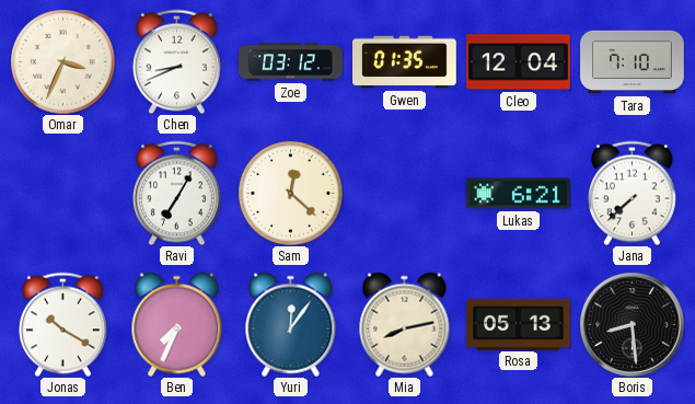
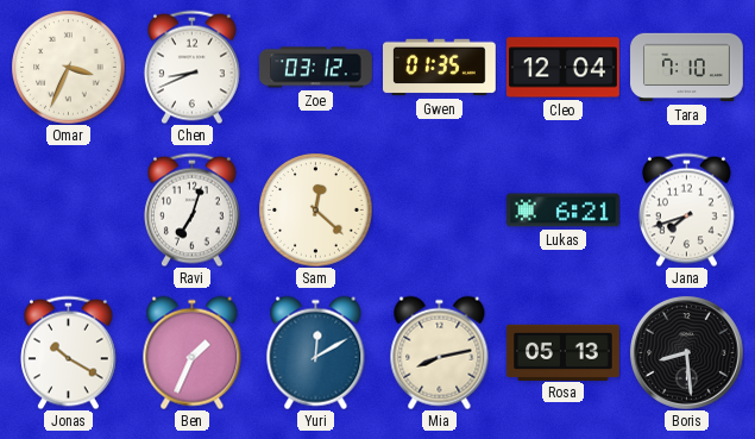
Ravi: 7:05 -> 7:03
Jana: 7:38 -> 7:42
Ben: 7:34 -> 1:34
Yuri: 12:06 -> 12:10
